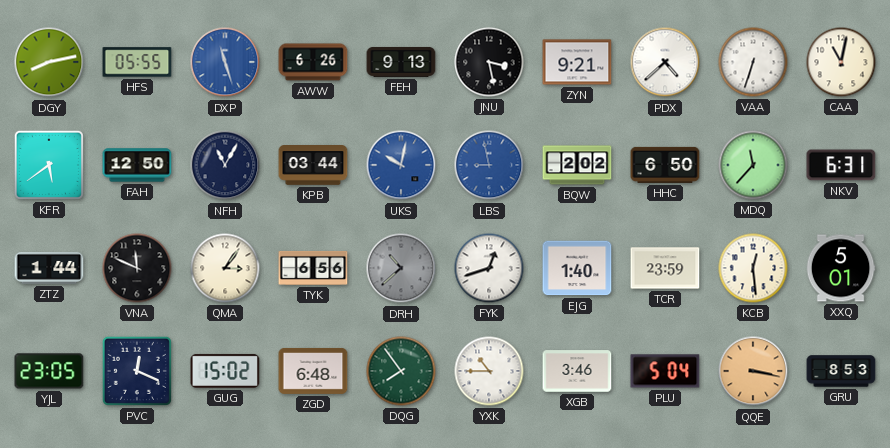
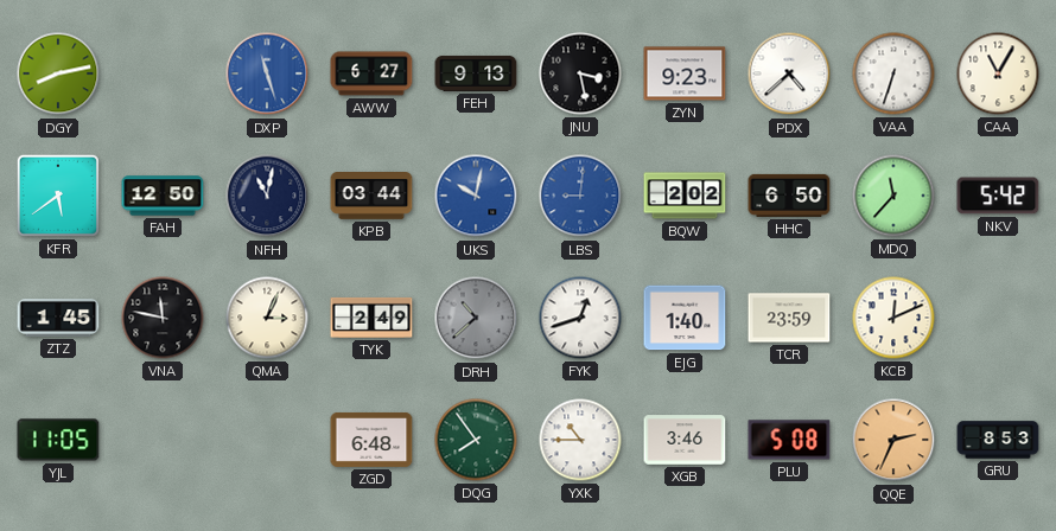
HFS: 05:55 -> none
AWW: 6:26 -> 6:27
ZYN: 9:21 -> 9:23
CAA: 11:02 -> 11:05
NFH: 11:05 -> 11:02
LBS: 8:58 -> 9:01
NKV: 6:31 -> 5:42
ZTZ: 1:44 -> 1:45
VNA: 11:49 -> 11:47
QMA: 3:06 -> 3:04
TYK: 6:56 -> 2:49
KCB: 12:29 -> 12:11
XXQ: 5:01 -> none
YJL: 23:05 -> 11:05
PVC: 12:19 -> none
GUG: 15:02 -> none
PLU: 5:04 -> 5:08
QQE: 3:17 -> 2:34
